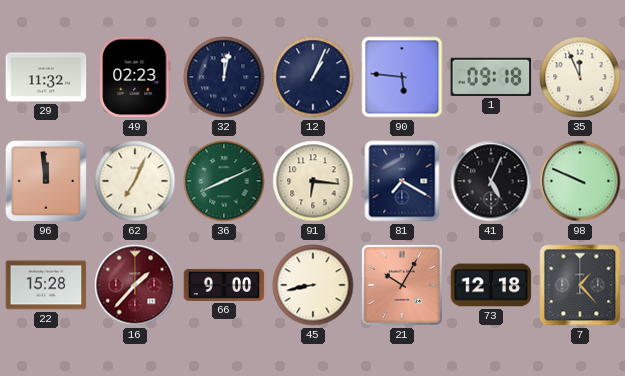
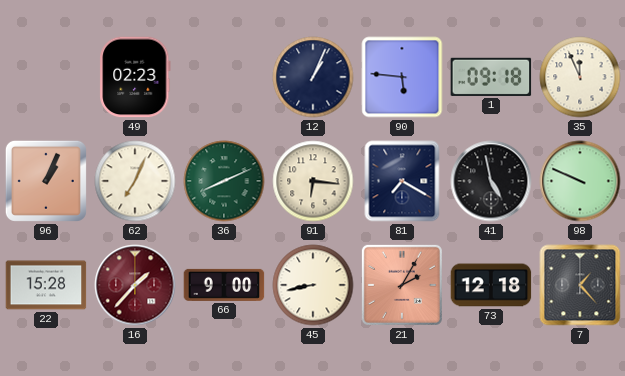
29: 11:32 -> none
32: 12:02 -> none
96: 11:59 -> 1:04
41: 5:04 -> 4:58
21: 10:05 -> 2:05
